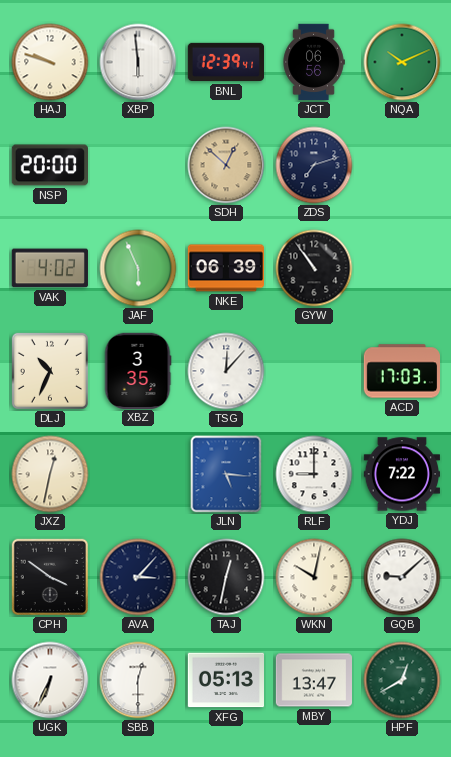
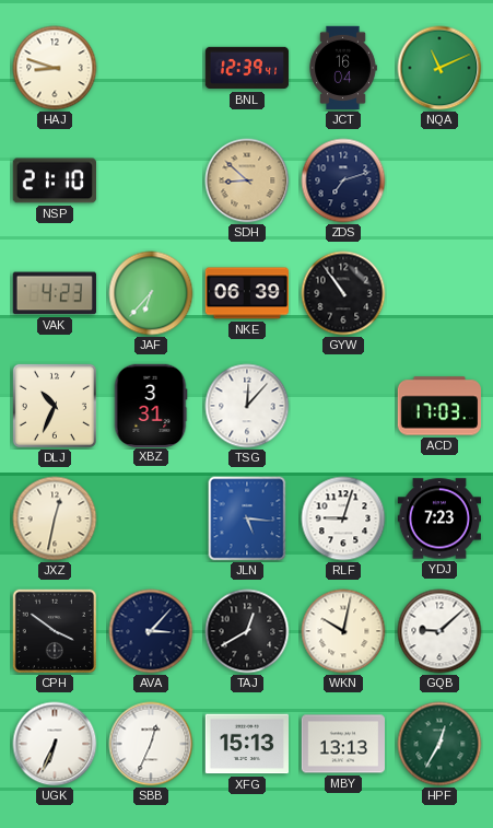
HAJ: 9:48 -> 8:48
XBP: 5:59 -> none
JCT: 06:56 -> 16:04
NQA: 10:11 -> 11:11
NSP: 20:00 -> 21:10
SDH: 12:52 -> 8:52
VAK: 4:02 -> 4:23
JAF: 5:56 -> 6:37
XBZ: 3:35 -> 3:31
RLF: 9:00 -> 9:03
YDJ: 7:22 -> 7:23
TAJ: 12:32 -> 12:40
SBB: 12:30 -> 12:34
XFG: 05:13 -> 15:13
MBY: 13:47 -> 13:13
HPF: 12:40 -> 12:35
